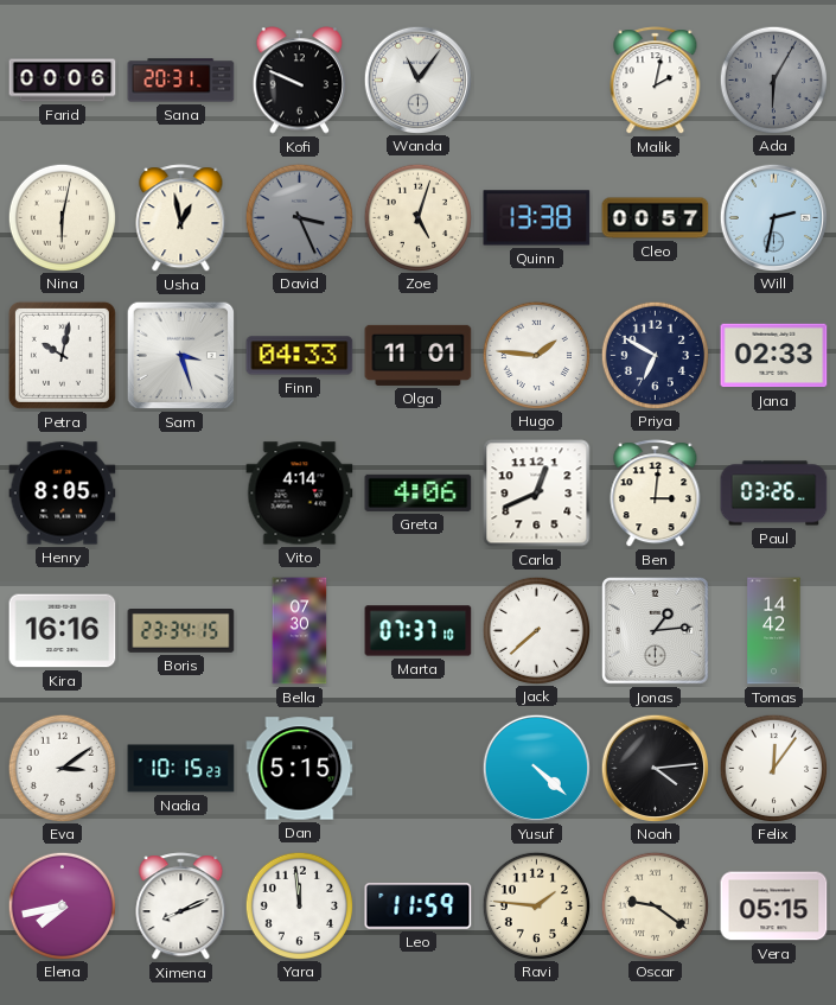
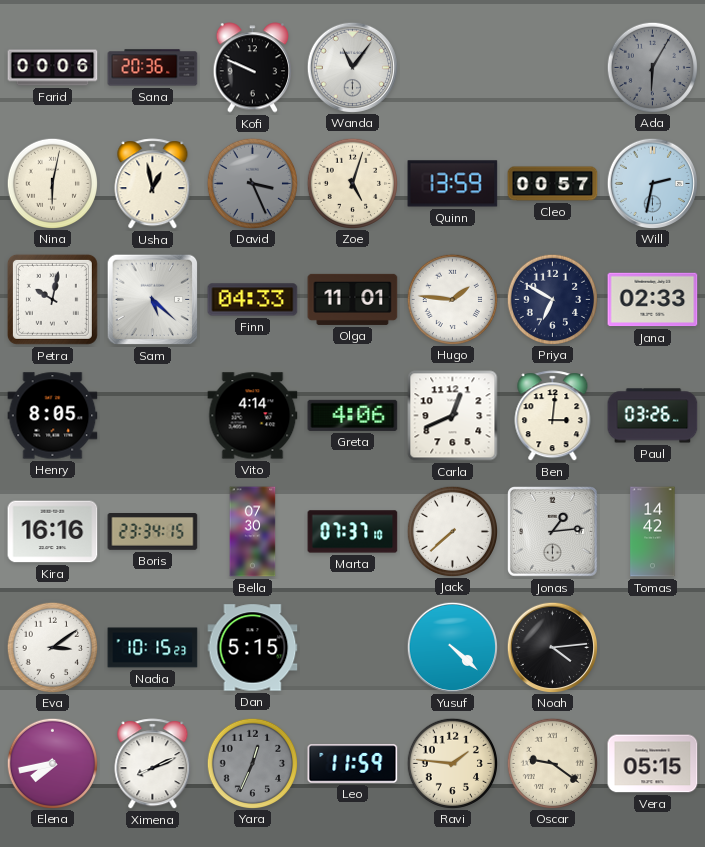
Sana: 20:31 -> 20:36
Malik: 2:02 -> none
Quinn: 13:38 -> 13:59
Sam: 3:27 -> 5:22
Felix: 12:06 -> none
Yara: 11:59 -> 12:34
Yara dial: white -> grey
